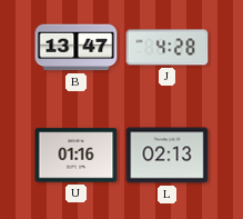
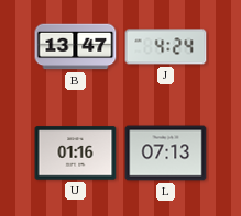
J: 4:28 -> 4:24
L: 02:13 -> 07:13
